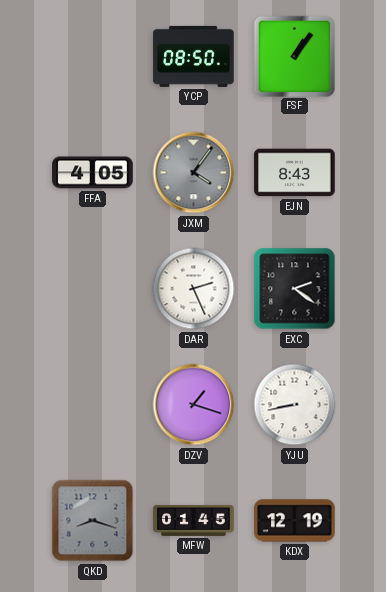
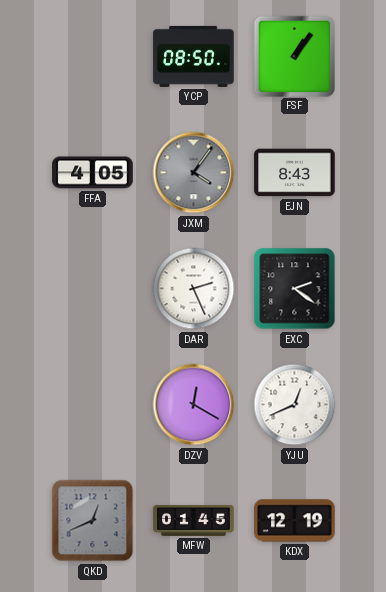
DZV: 1:18 -> 12:20
YJU: 8:43 -> 12:41
QKD: 8:18 -> 12:41
